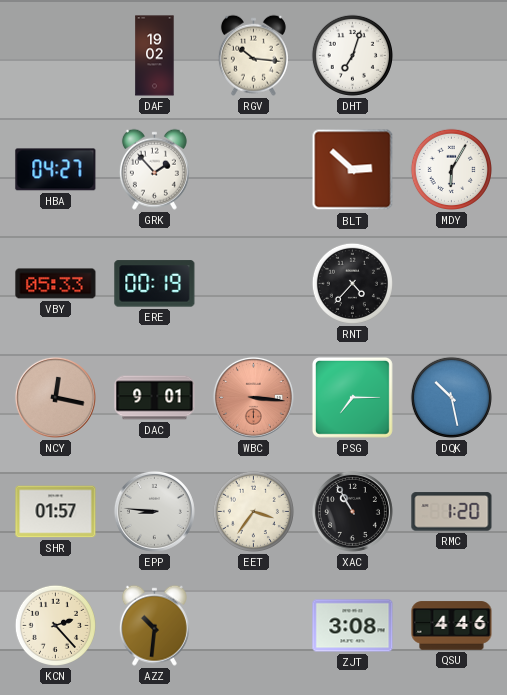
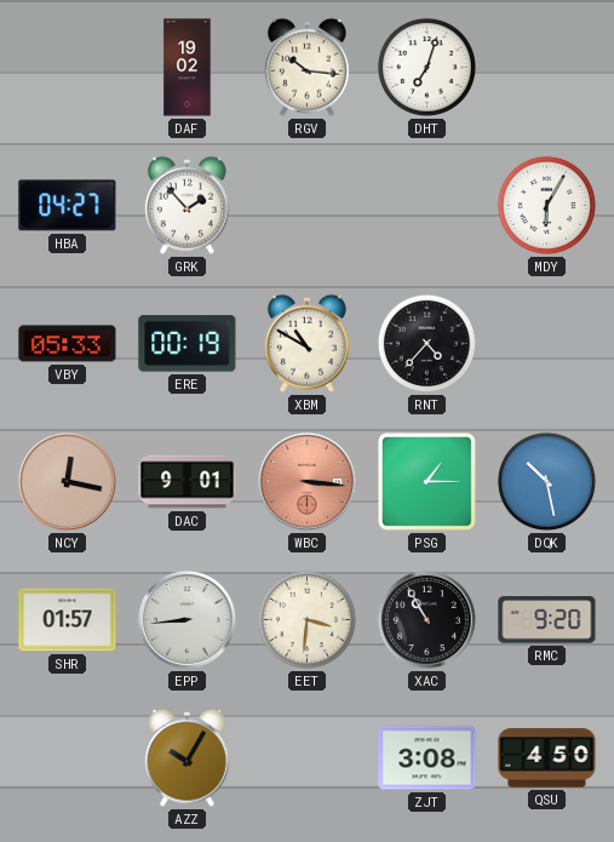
BLT: 2:52 -> none
XBM: none -> 10:50
PSG: 7:15 -> 1:15
EPP: 8:46 -> 8:44
EET: 3:36 -> 3:31
RMC: 1:20 -> 9:20
KCN: 2:23 -> none
AZZ: 10:31 -> 10:05
QSU: 4:46 -> 4:50
